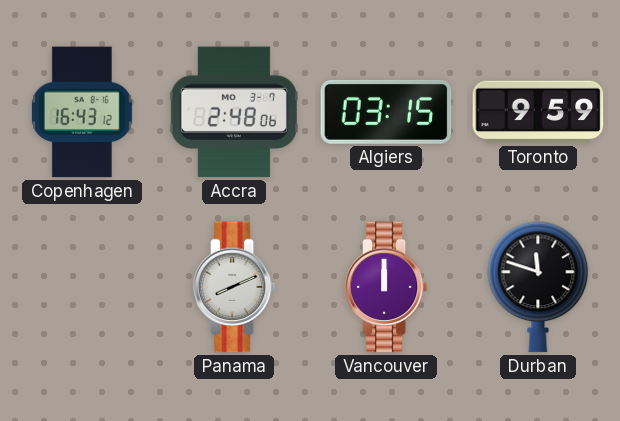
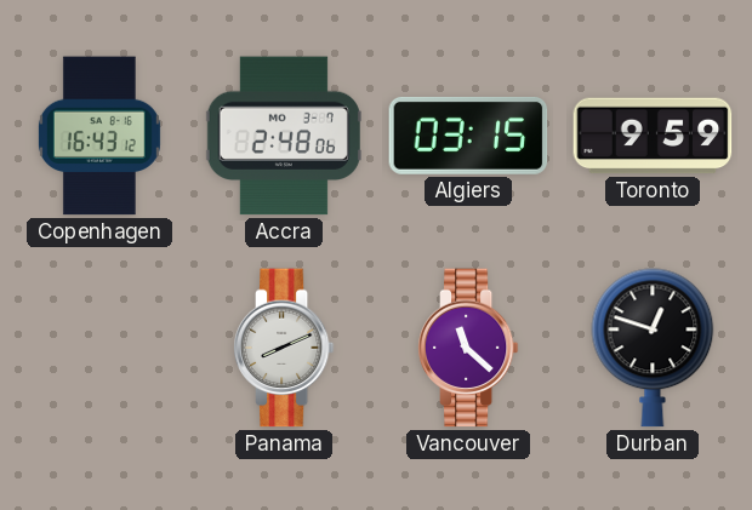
Vancouver: 12:00 -> 11:22
Durban: 11:48 -> 12:48
